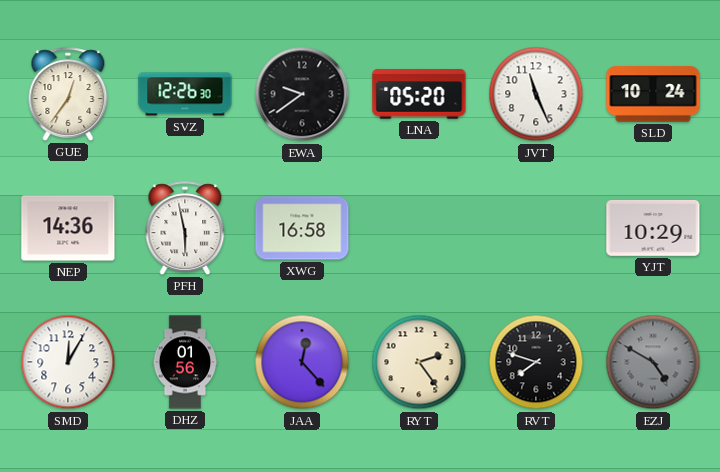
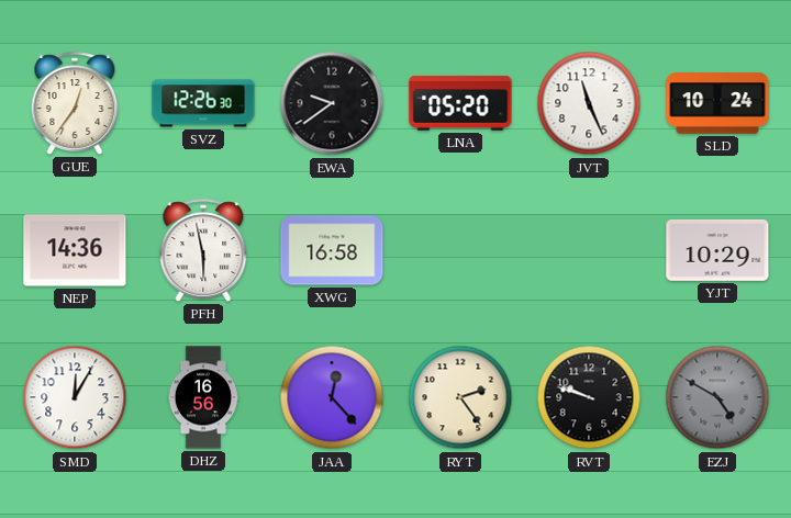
DHZ: 01:56 -> 16:56
RVT: 7:48 -> 9:48
